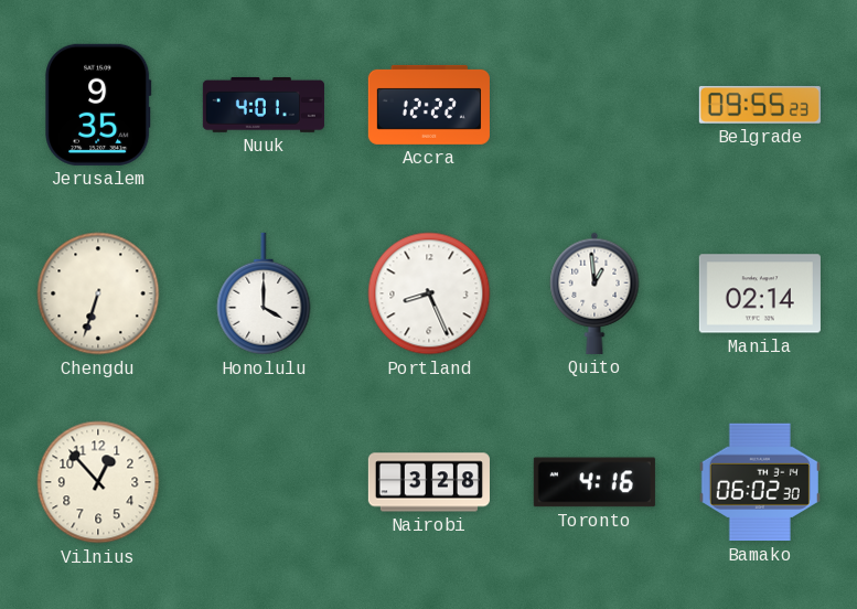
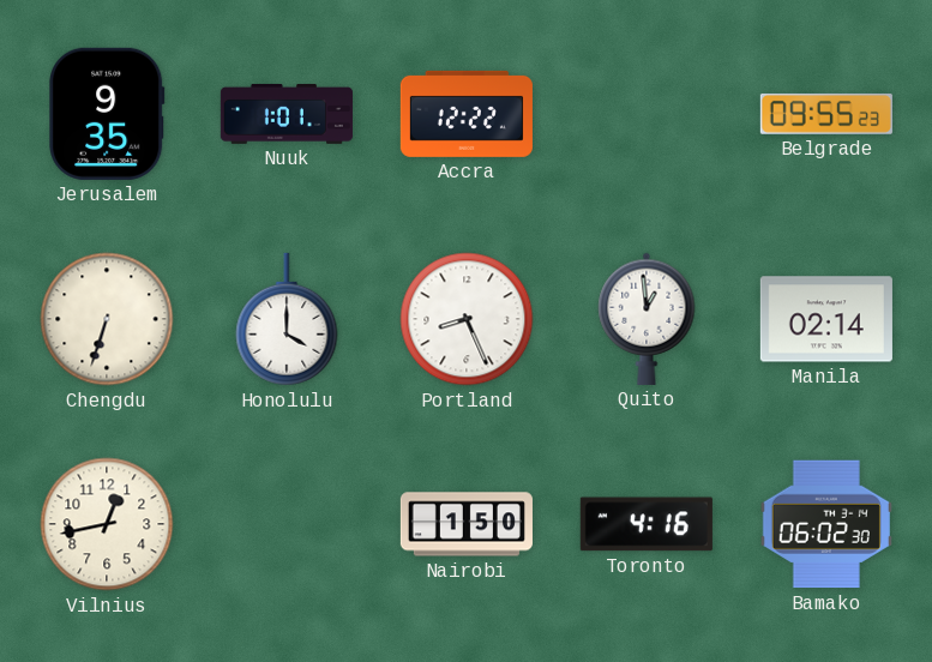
Nuuk: 4:01 -> 1:01
Vilnius: 12:53 -> 12:43
Nairobi: 3:28 -> 1:50
